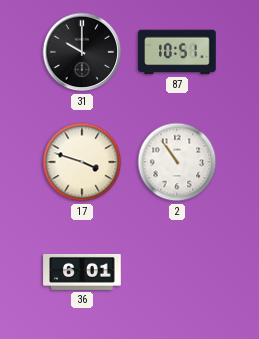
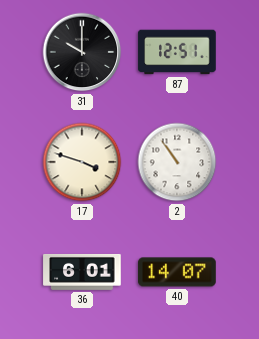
87: 10:51 -> 12:51
40: none -> 14:07
